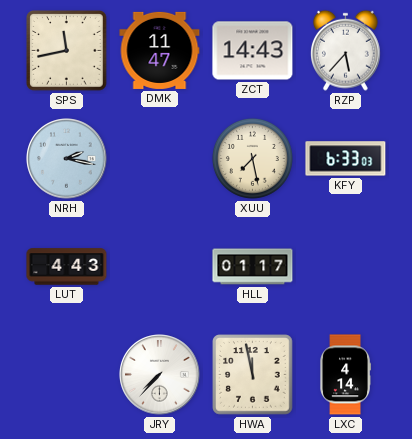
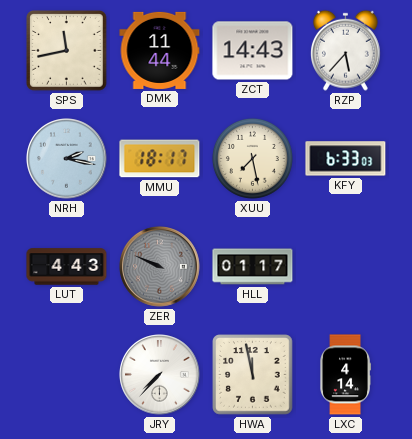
DMK: 11:47 -> 11:44
MMU: none -> 18:17
ZER: none -> 9:49
